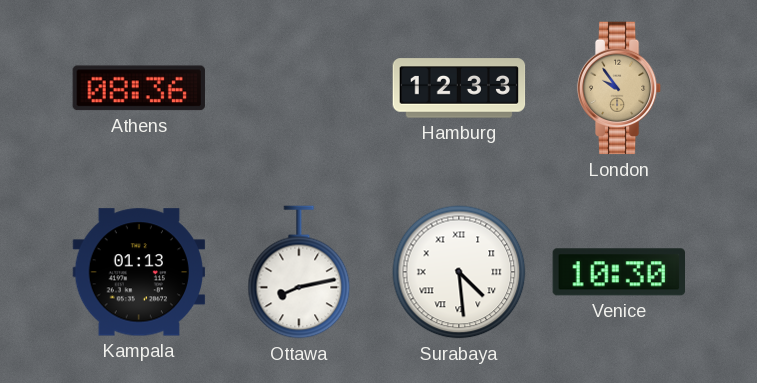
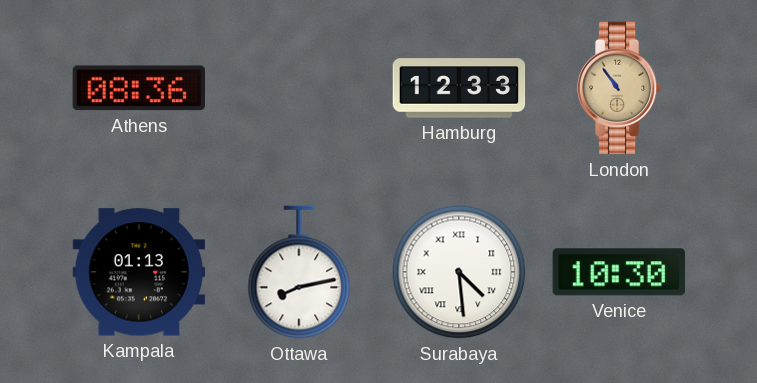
London: 9:54 -> 10:54
